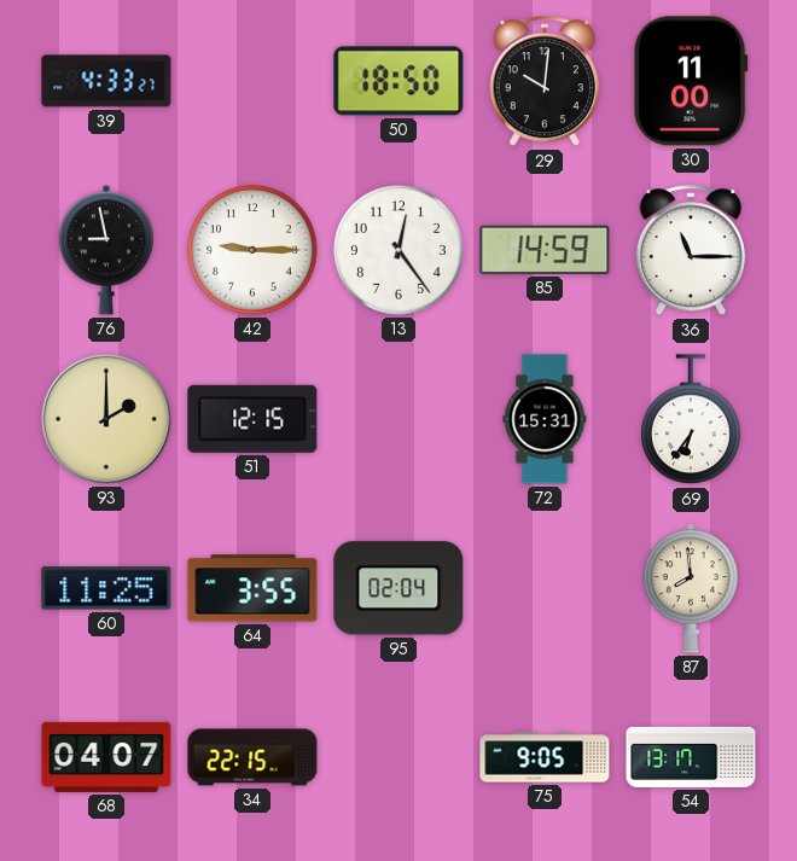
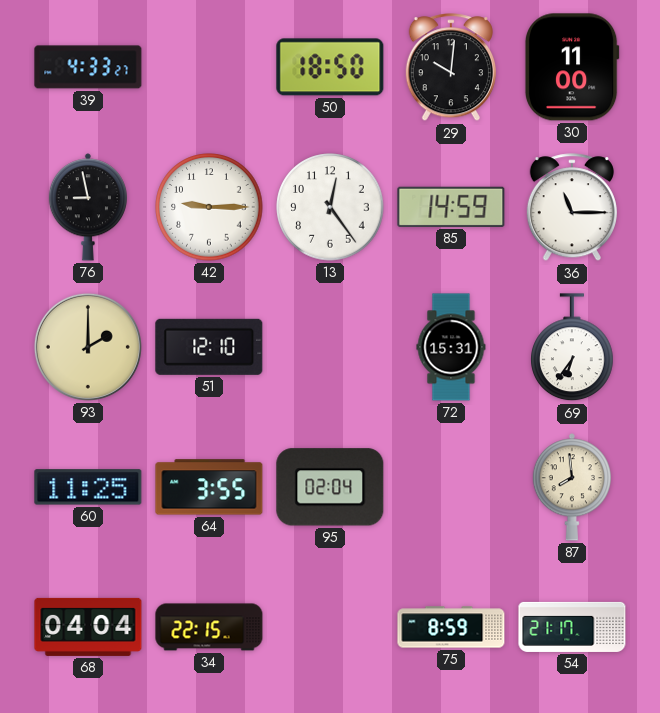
51: 12:15 -> 12:10
68: 04:07 -> 04:04
75: 9:05 -> 8:59
54: 13:17 -> 21:17
